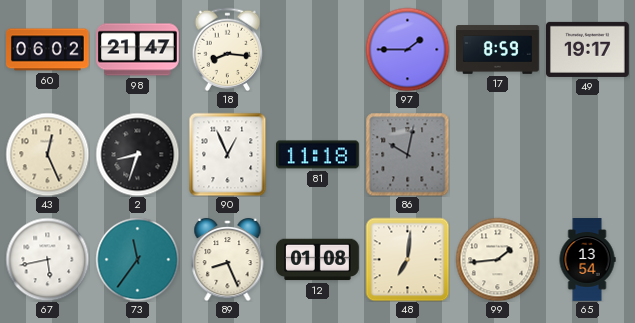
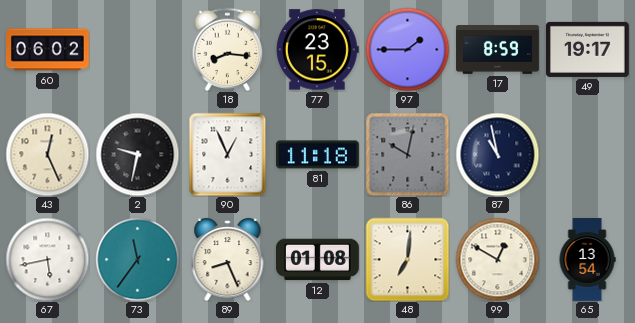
98: 21:47 -> none
77: none -> 23:15
2: 8:33 -> 9:32
87: none -> 10:58
99: 1:44 -> 12:50
